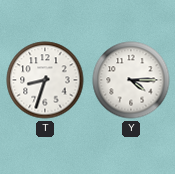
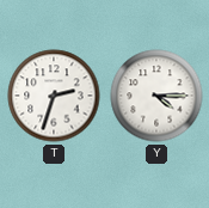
T: 8:33 -> 2:33
